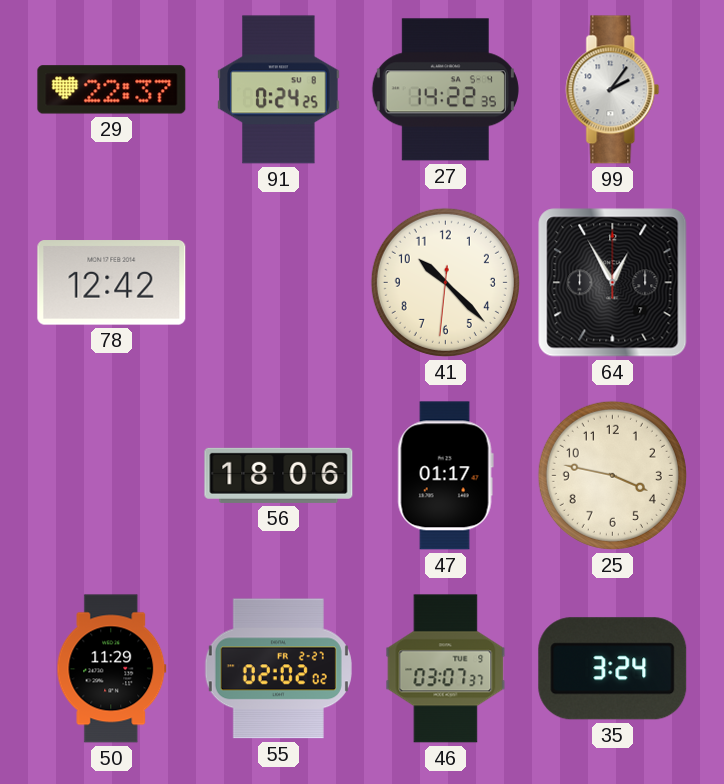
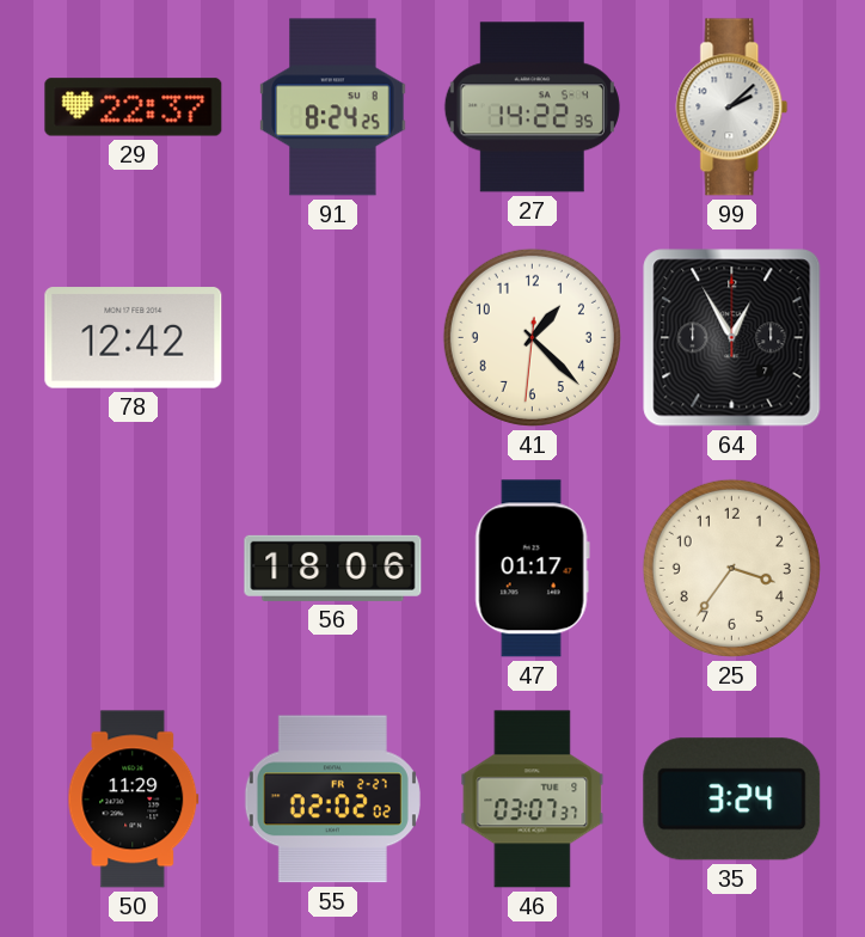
91: 0:24 -> 8:24
99: 2:06 -> 2:08
41: 10:22 -> 1:22
25: 3:47 -> 3:36
